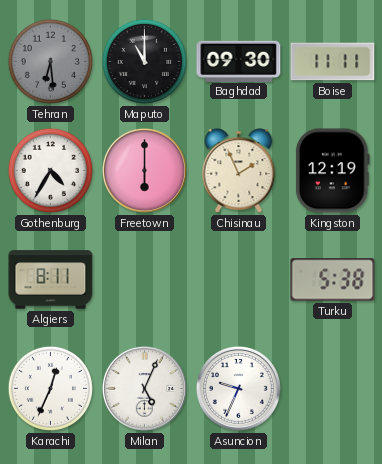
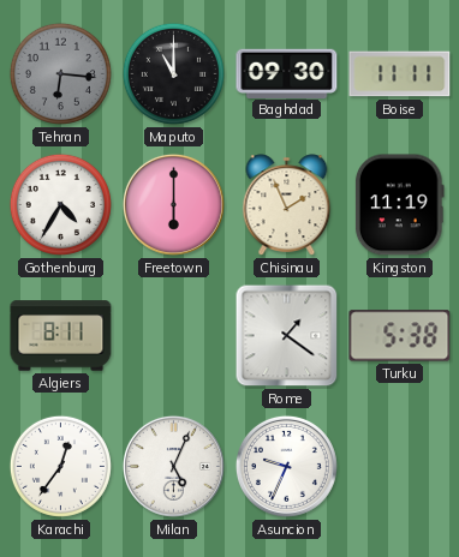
Tehran: 6:29 -> 6:16
Kingston: 12:19 -> 11:19
Rome: none -> 1:21
Karachi: 12:34 -> 12:36
